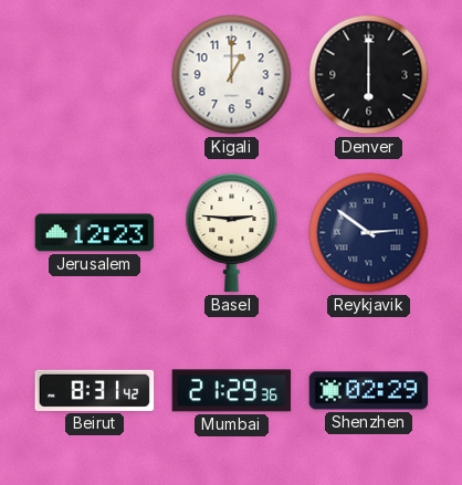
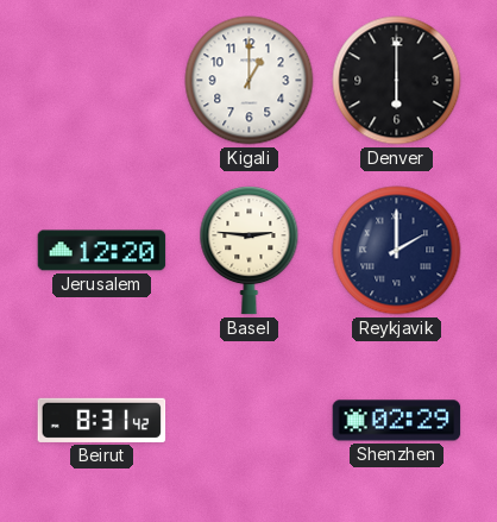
Jerusalem: 12:23 -> 12:20
Reykjavik: 2:51 -> 2:00
Mumbai: 21:29 -> none
